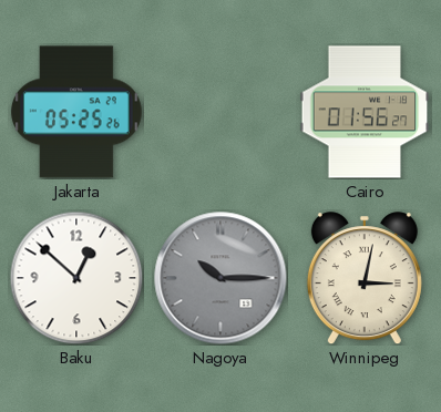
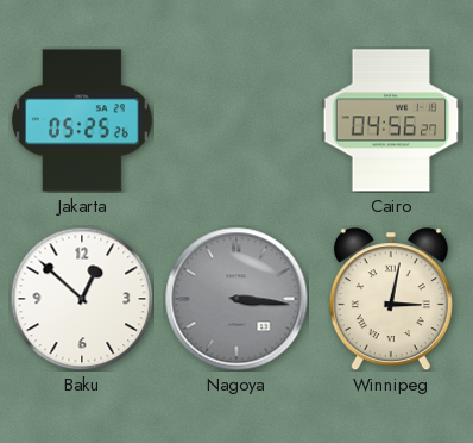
Cairo: 01:56 -> 04:56
Nagoya: 10:15 -> 3:16
